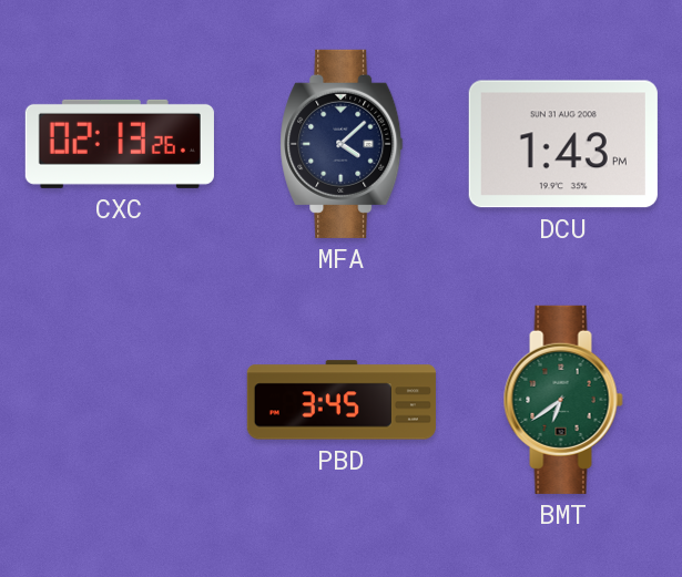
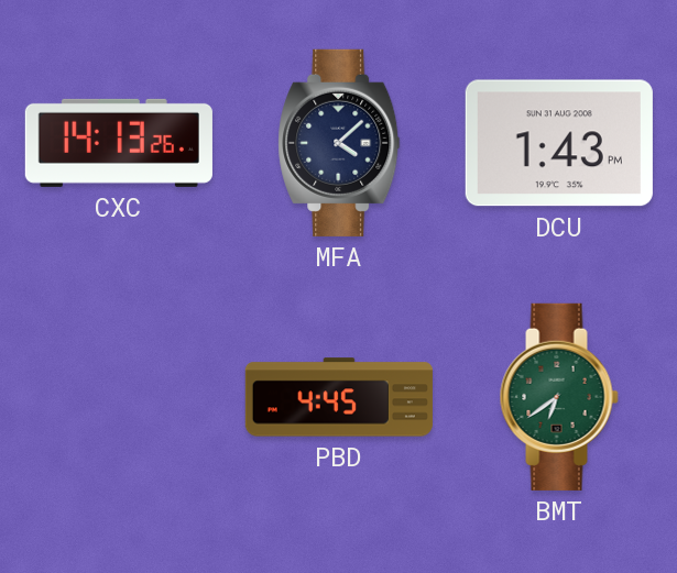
CXC: 02:13 -> 14:13
PBD: 3:45 -> 4:45
